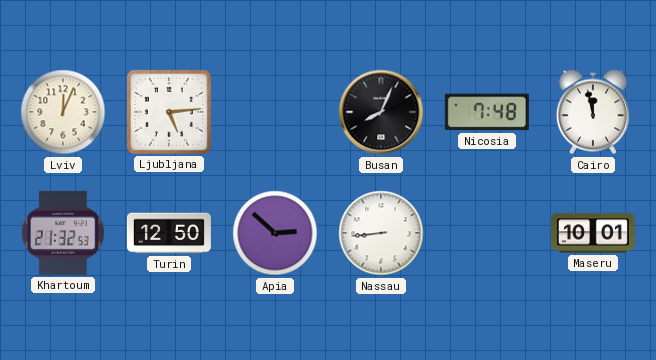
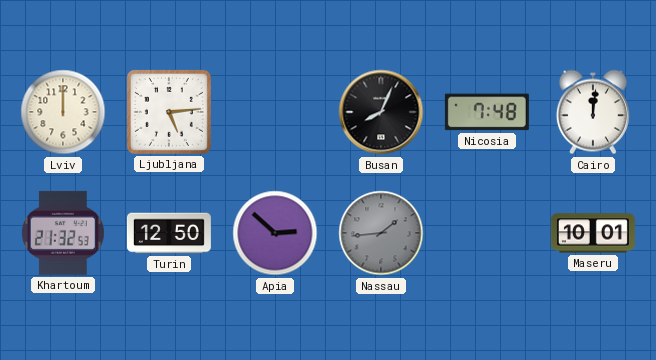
Lviv: 12:04 -> 12:00
Cairo: 11:58 -> 12:01
Nassau: 8:44 -> 1:44
Nassau dial: white -> grey
